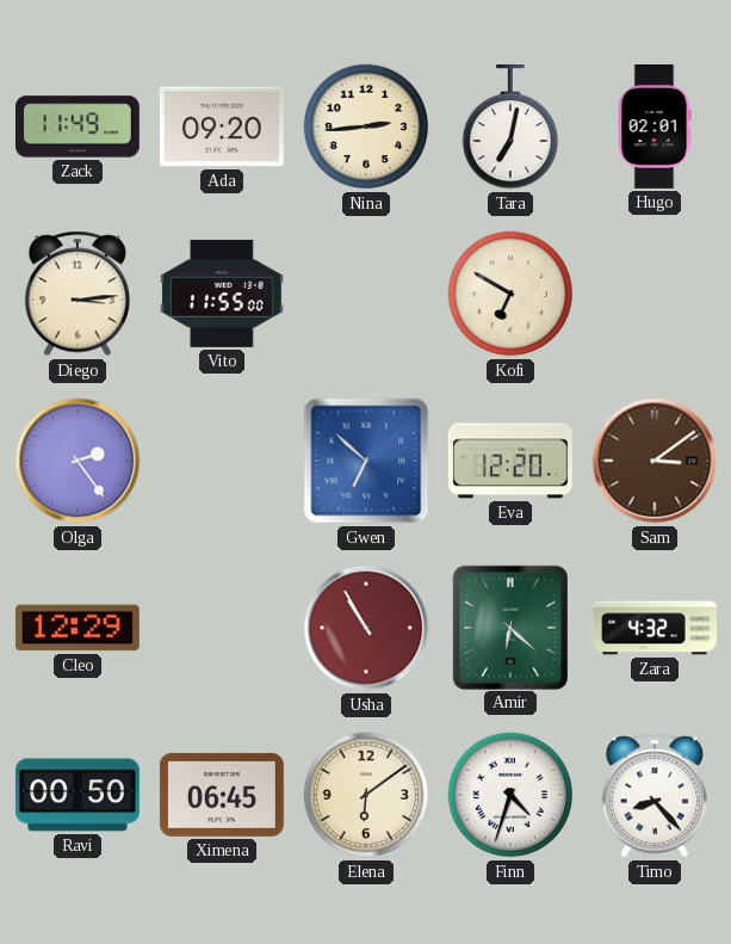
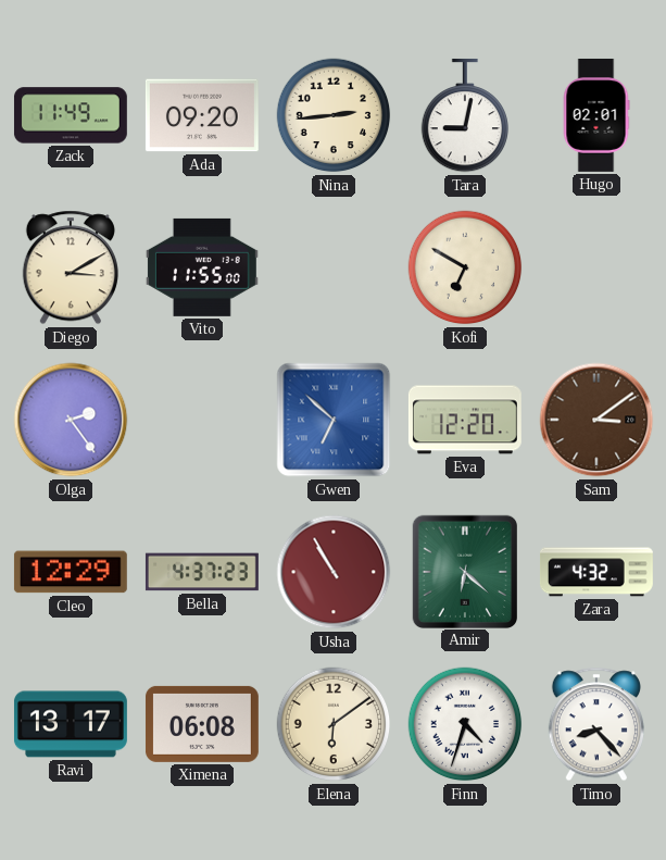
Tara: 7:02 -> 9:02
Diego: 3:14 -> 3:10
Bella: none -> 4:37
Ravi: 00:50 -> 13:17
Ximena: 06:45 -> 06:08
